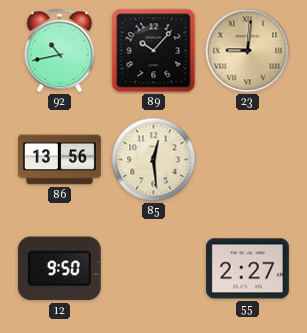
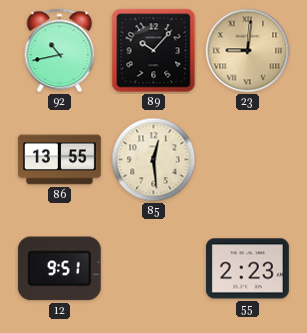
86: 13:56 -> 13:55
12: 9:50 -> 9:51
55: 2:27 -> 2:23
